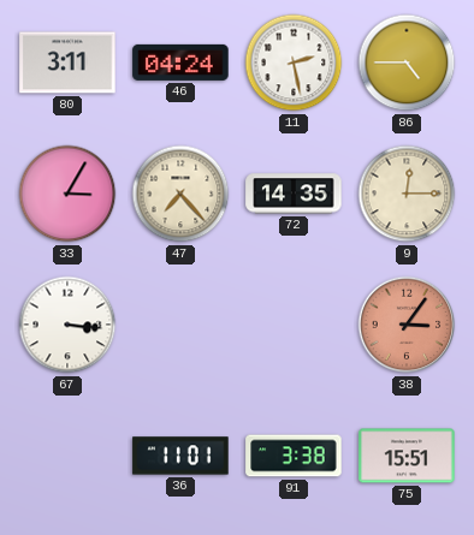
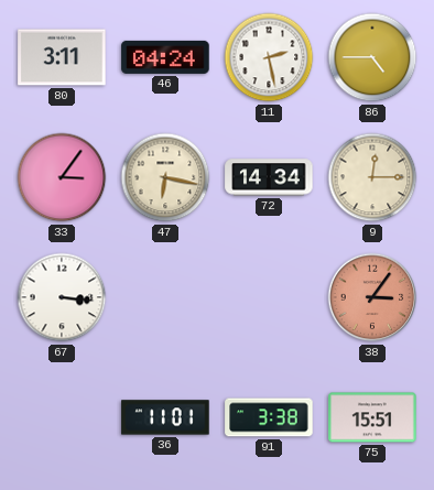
33: 3:05 -> 3:06
47: 7:23 -> 6:17
72: 14:35 -> 14:34
